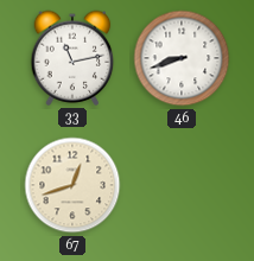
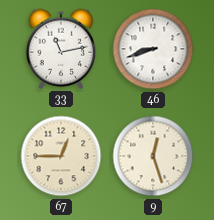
67: 12:42 -> 12:45
9: none -> 12:27
